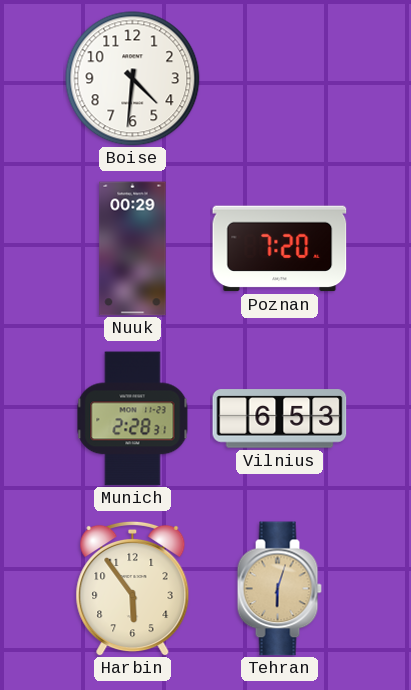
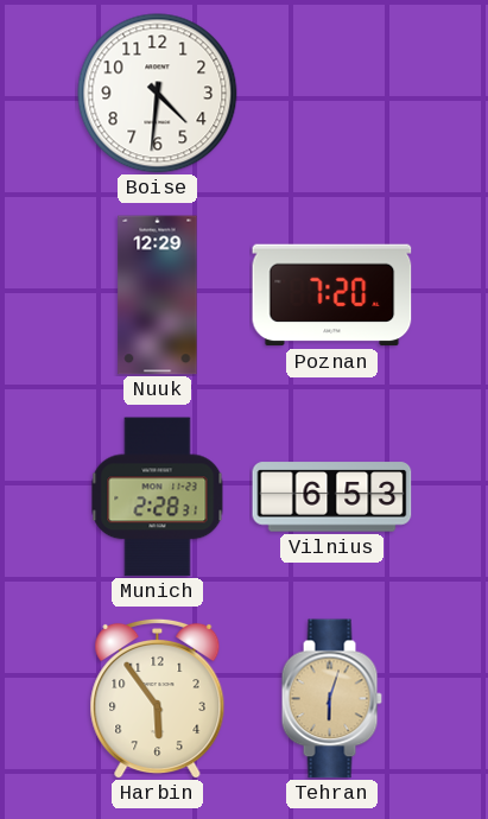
Nuuk: 00:29 -> 12:29
